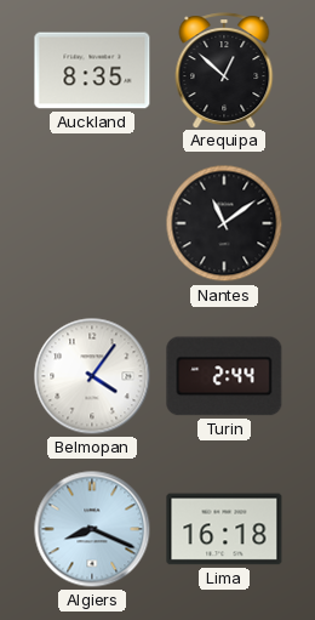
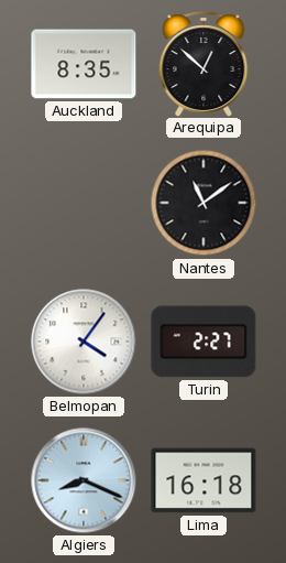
Turin: 2:44 -> 2:27
